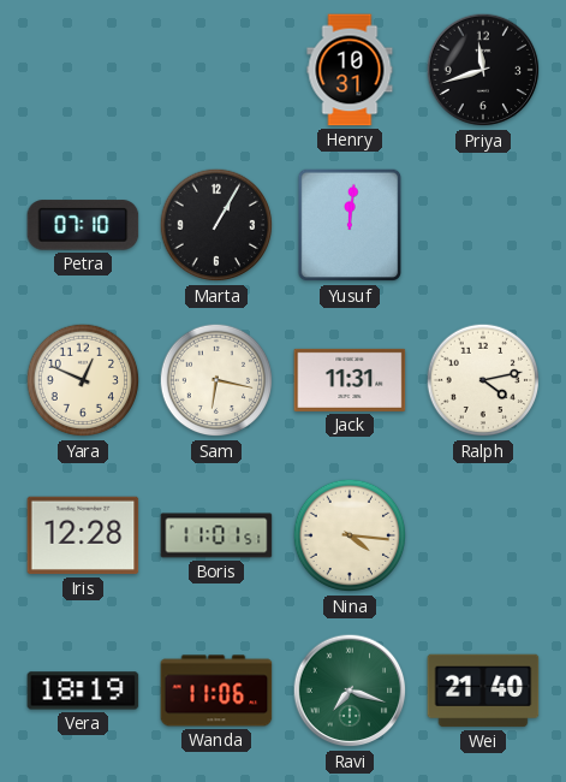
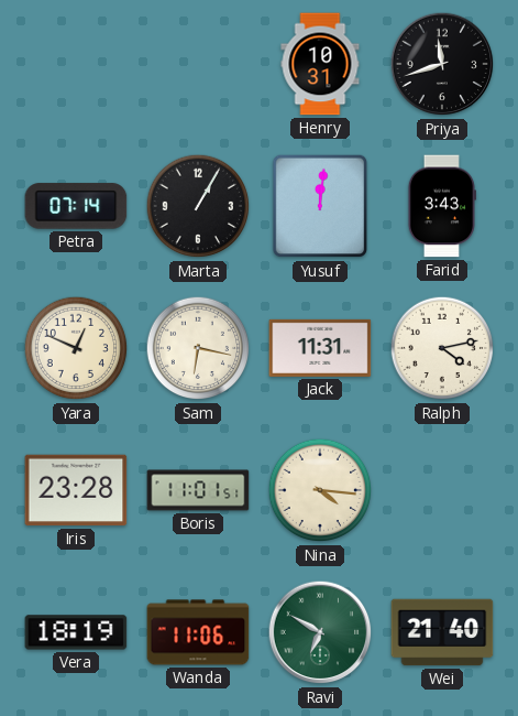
Petra: 07:10 -> 07:14
Farid: none -> 3:43
Iris: 12:28 -> 23:28
Ravi: 7:18 -> 6:50
